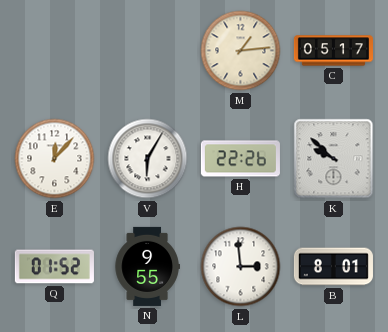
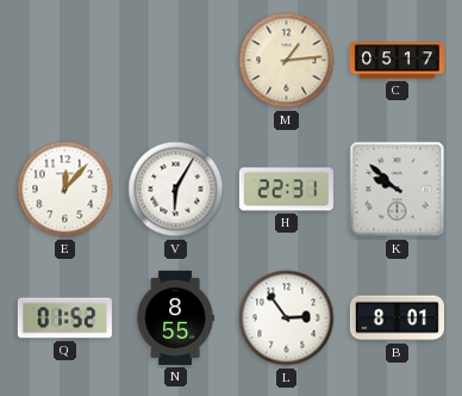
H: 22:26 -> 22:31
N: 9:55 -> 8:55
L: 2:59 -> 2:54
